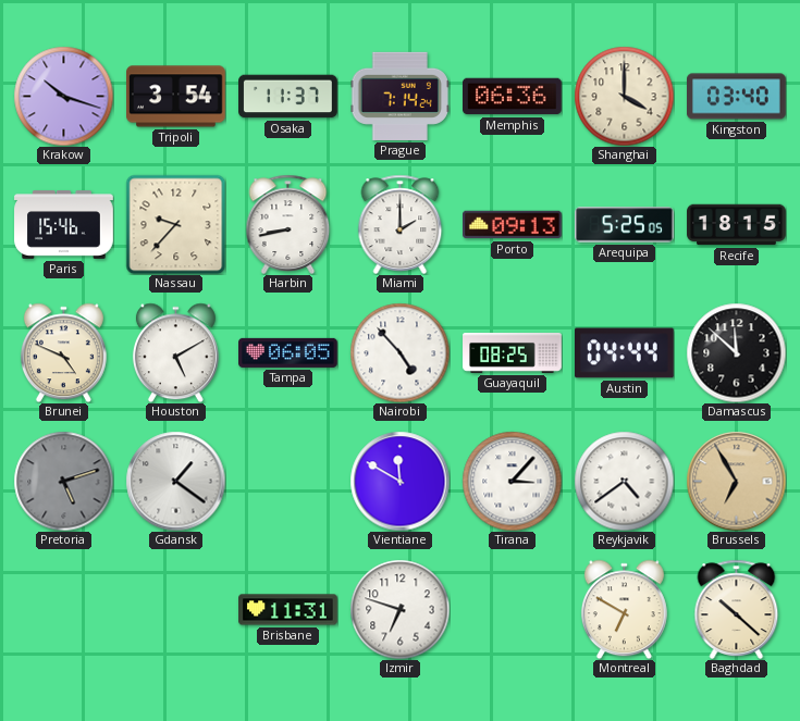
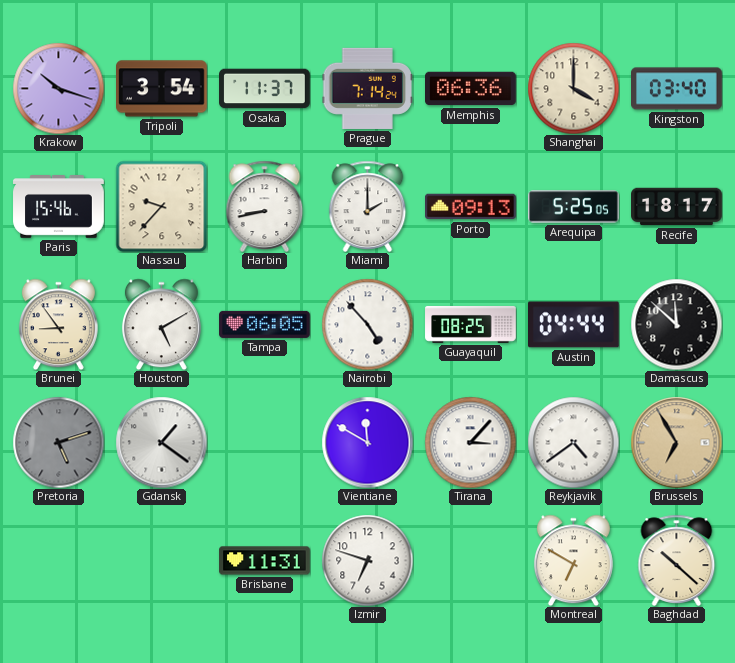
Recife: 18:15 -> 18:17
Brunei: 4:49 -> 8:54
